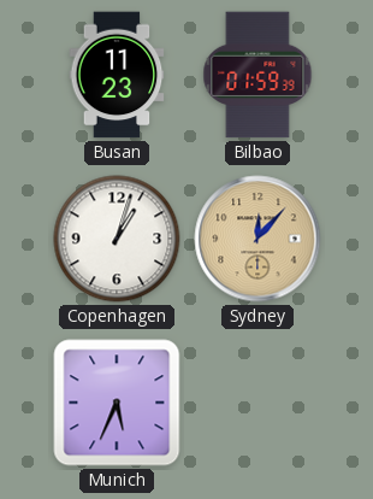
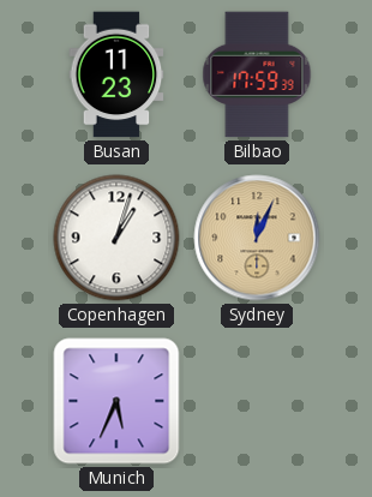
Bilbao: 01:59 -> 17:59
Sydney: 12:07 -> 12:04
